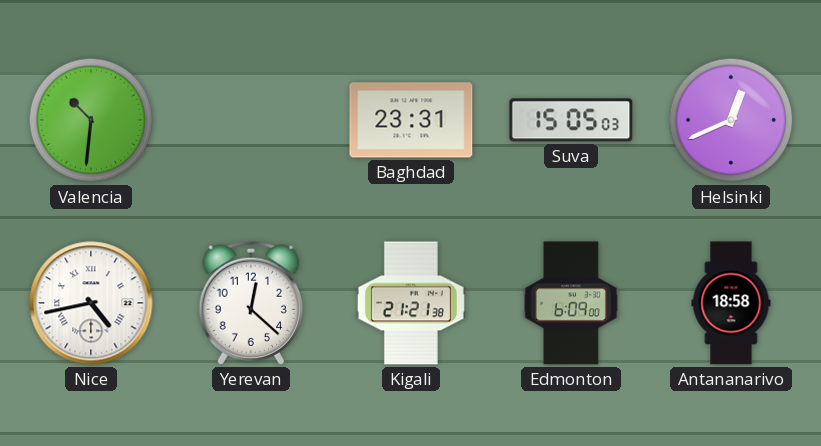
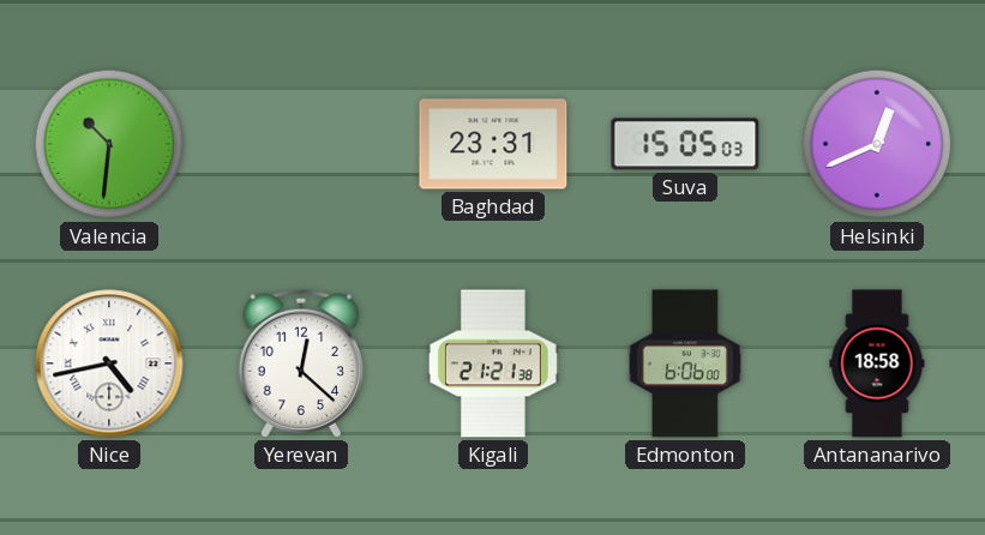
Edmonton: 6:09 -> 6:06
